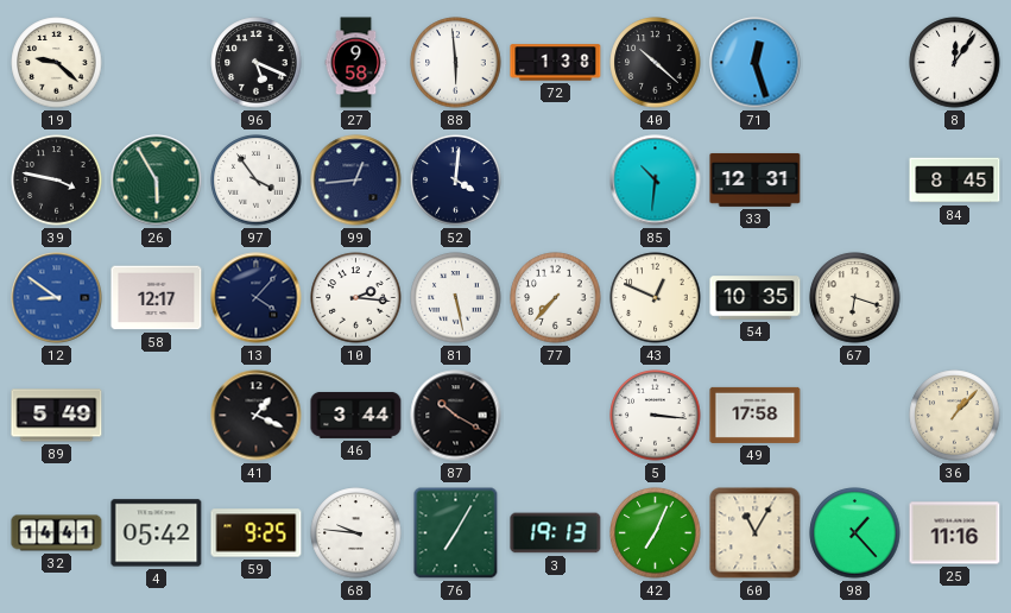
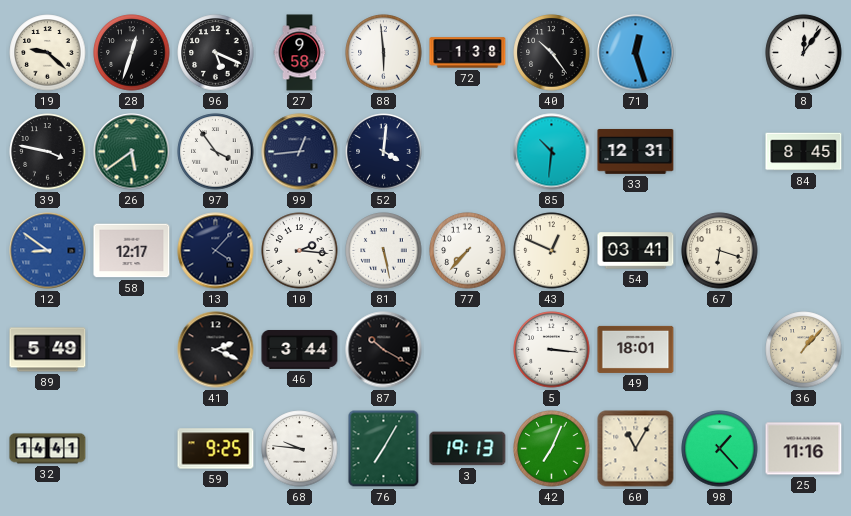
28: none -> 12:33
40: 10:22 -> 10:24
26: 5:55 -> 5:39
54: 10:35 -> 03:41
41: 1:19 -> 2:19
49: 17:58 -> 18:01
4: 05:42 -> none
